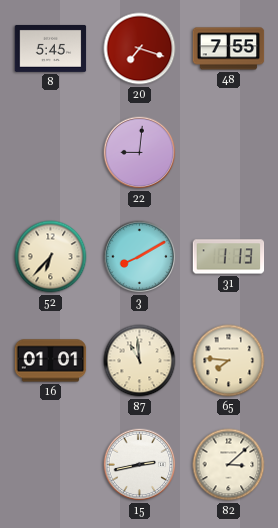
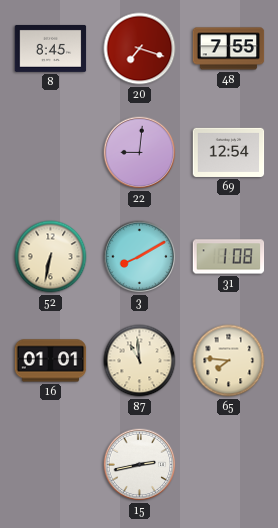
8: 5:45 -> 8:45
69: none -> 12:54
52: 6:37 -> 6:32
31: 1:13 -> 1:08
82: 3:08 -> none
